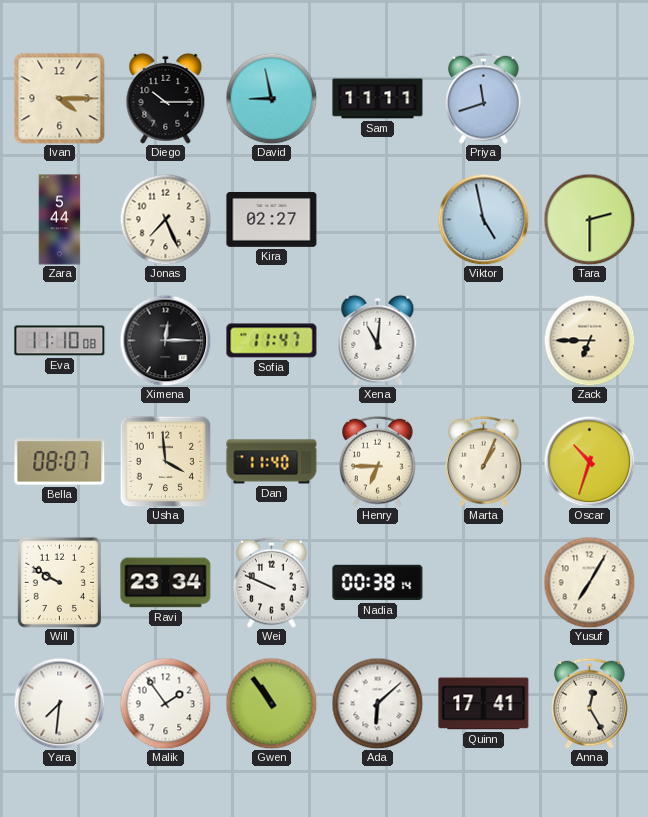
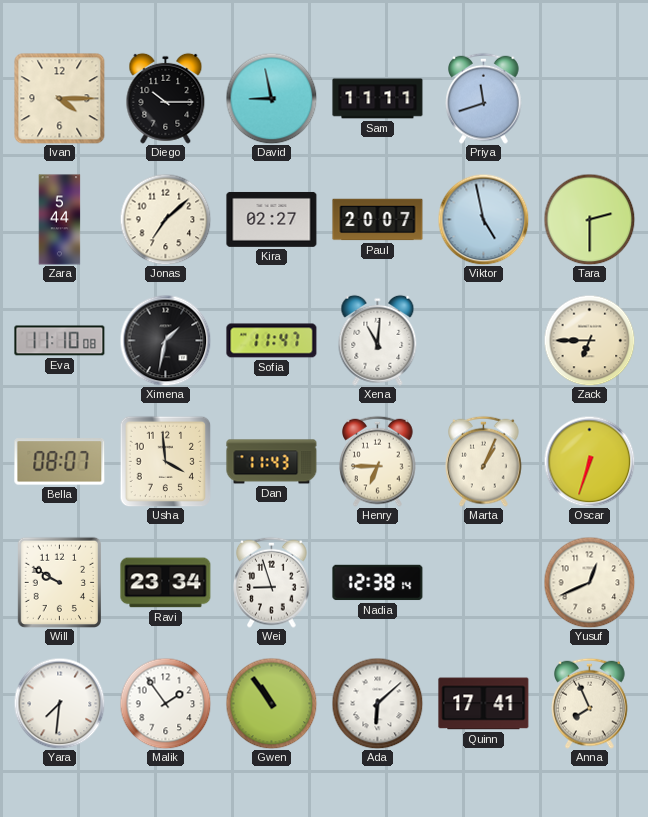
Jonas: 7:26 -> 7:08
Paul: none -> 20:07
Ximena: 12:15 -> 1:32
Dan: 11:40 -> 11:43
Oscar: 10:33 -> 6:33
Wei: 9:49 -> 8:57
Nadia: 00:38 -> 12:38
Yusuf: 7:05 -> 12:41
Anna: 12:25 -> 7:56
